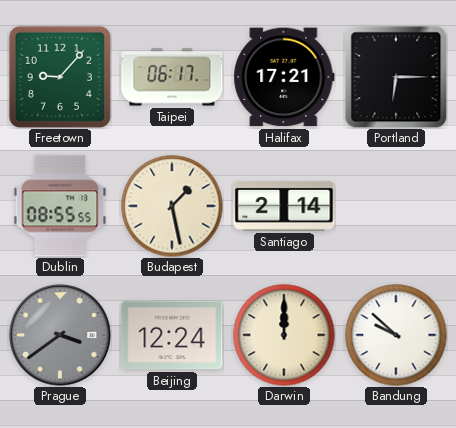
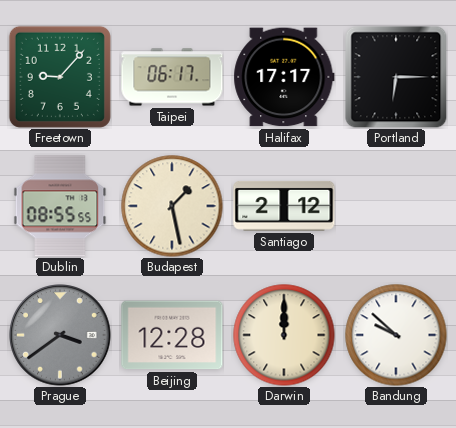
Halifax: 17:21 -> 17:17
Santiago: 2:14 -> 2:12
Beijing: 12:24 -> 12:28
